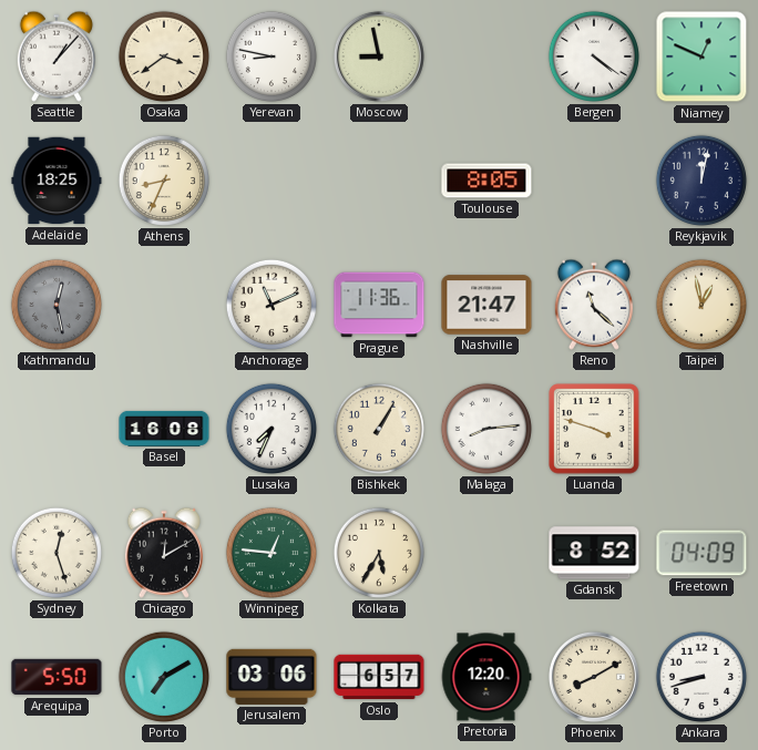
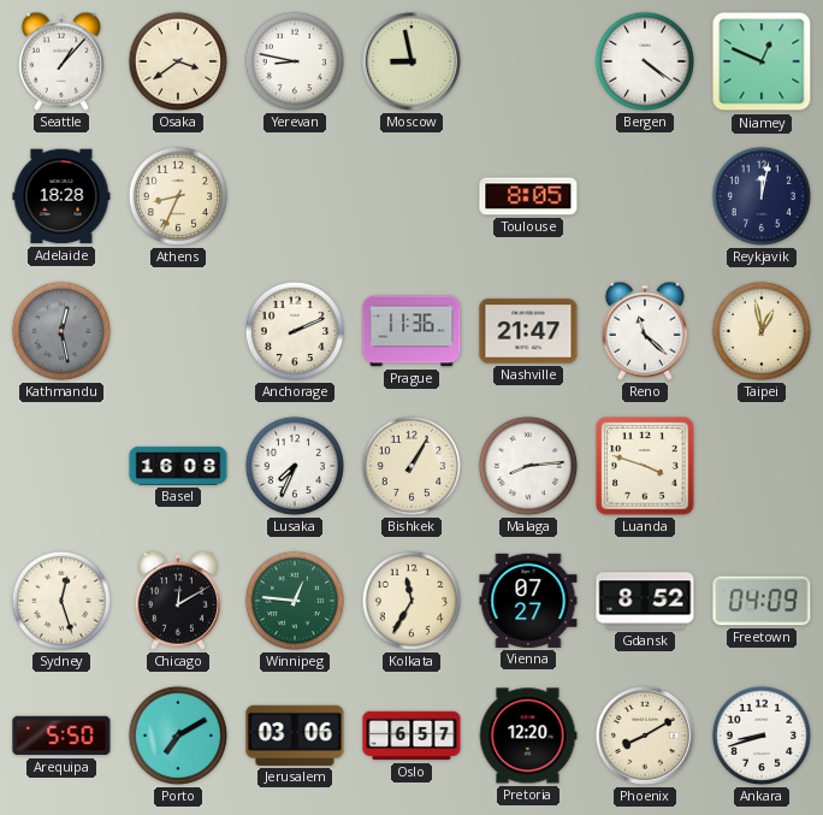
Adelaide: 18:25 -> 18:28
Anchorage: 11:11 -> 2:11
Kolkata: 5:35 -> 11:35
Vienna: none -> 07:27
